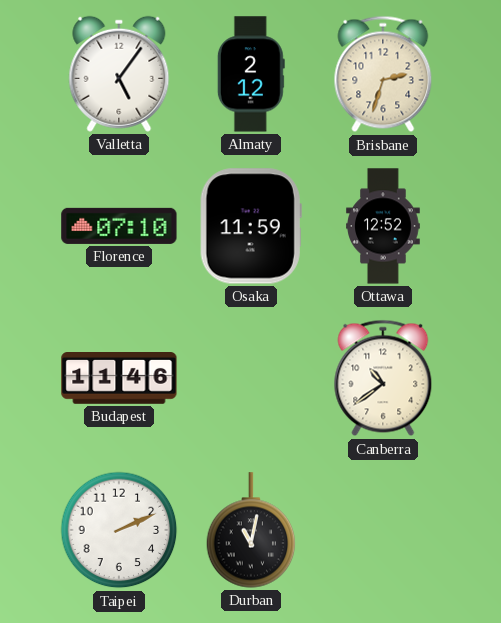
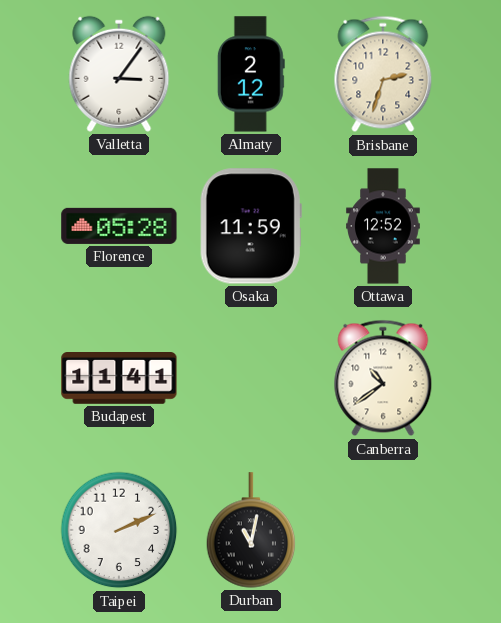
Valletta: 5:06 -> 3:06
Florence: 07:10 -> 05:28
Budapest: 11:46 -> 11:41
